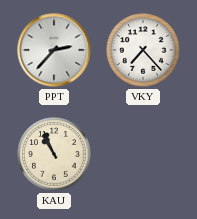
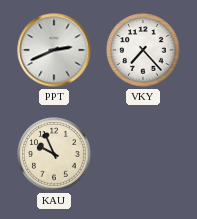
PPT: 2:37 -> 2:41
KAU: 10:56 -> 9:56
